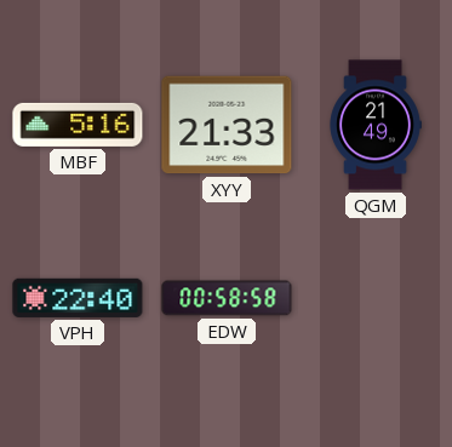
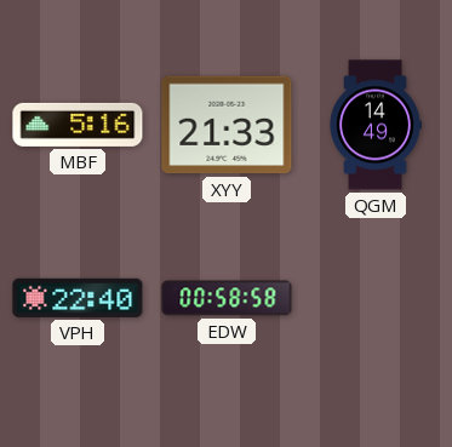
QGM: 21:49 -> 14:49
